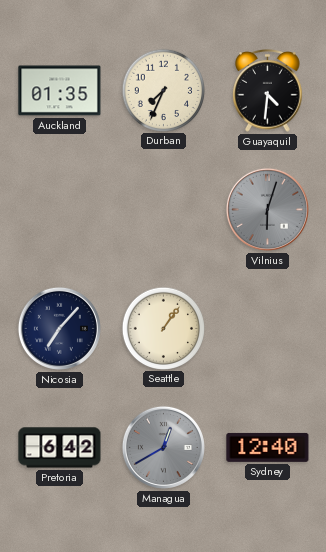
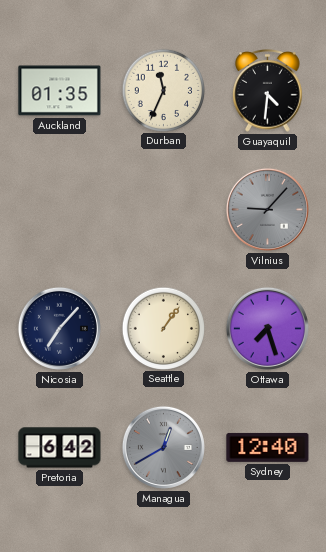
Durban: 7:34 -> 11:34
Vilnius: 6:03 -> 9:07
Ottawa: none -> 7:27
